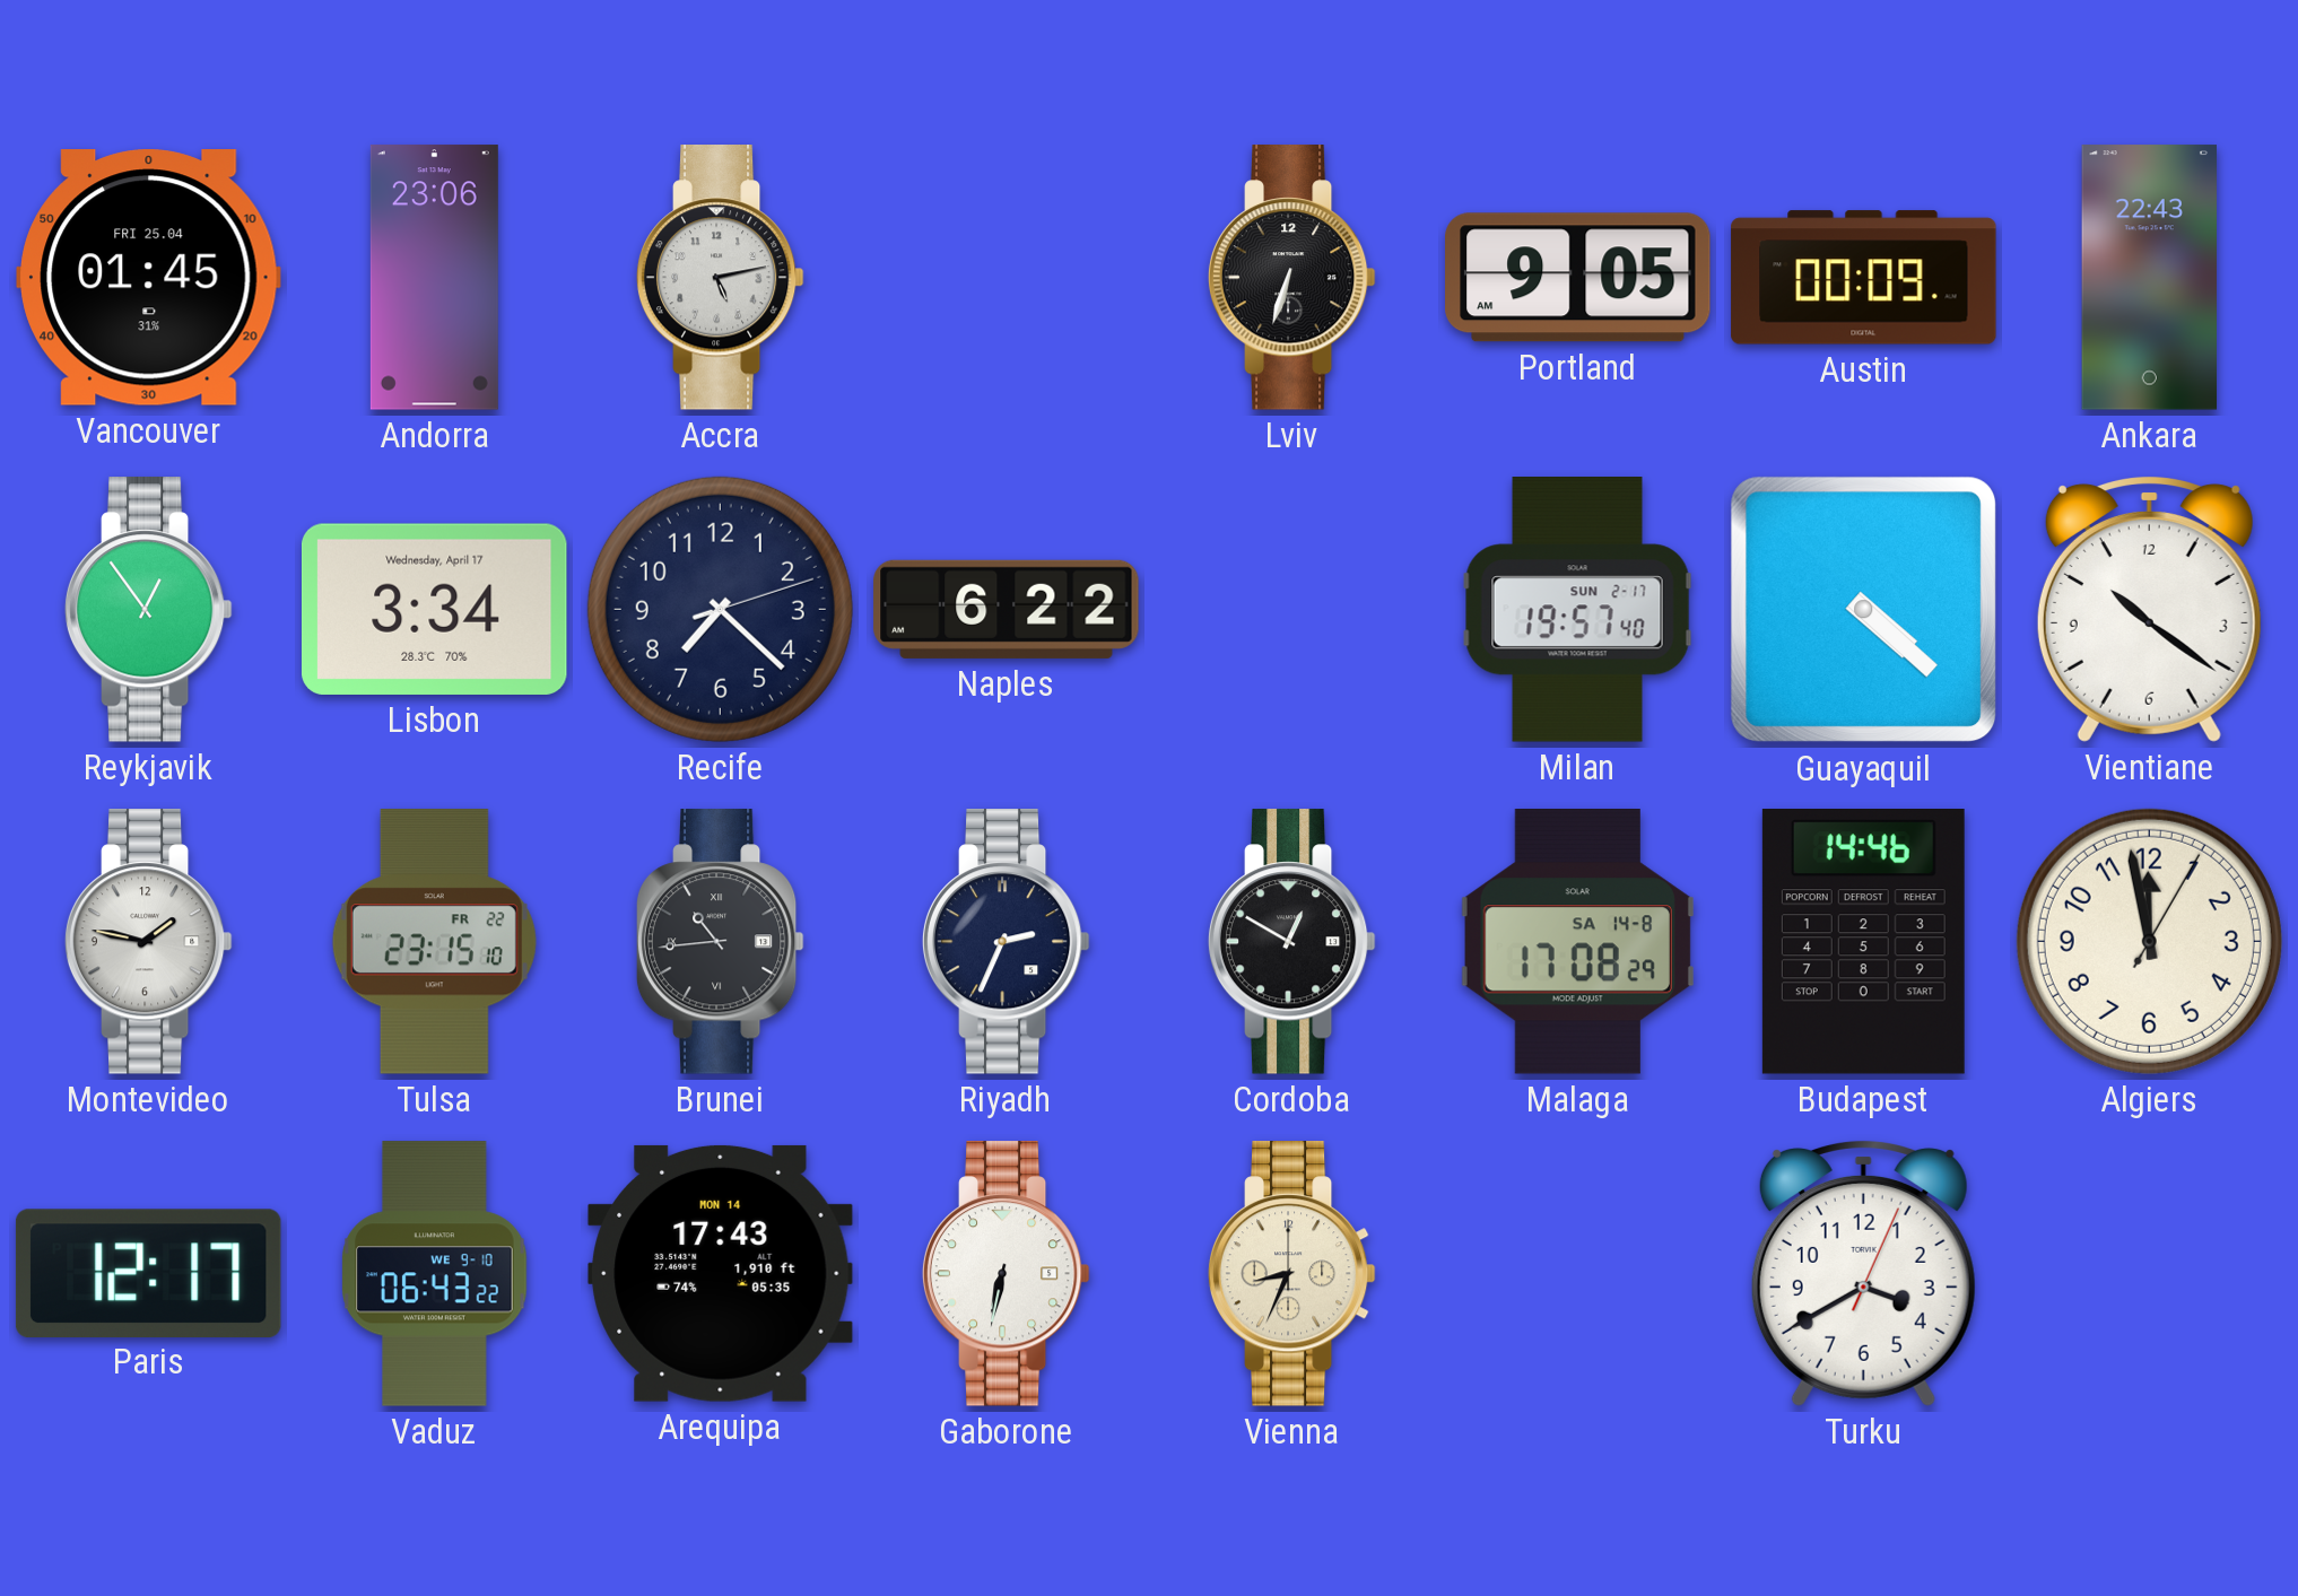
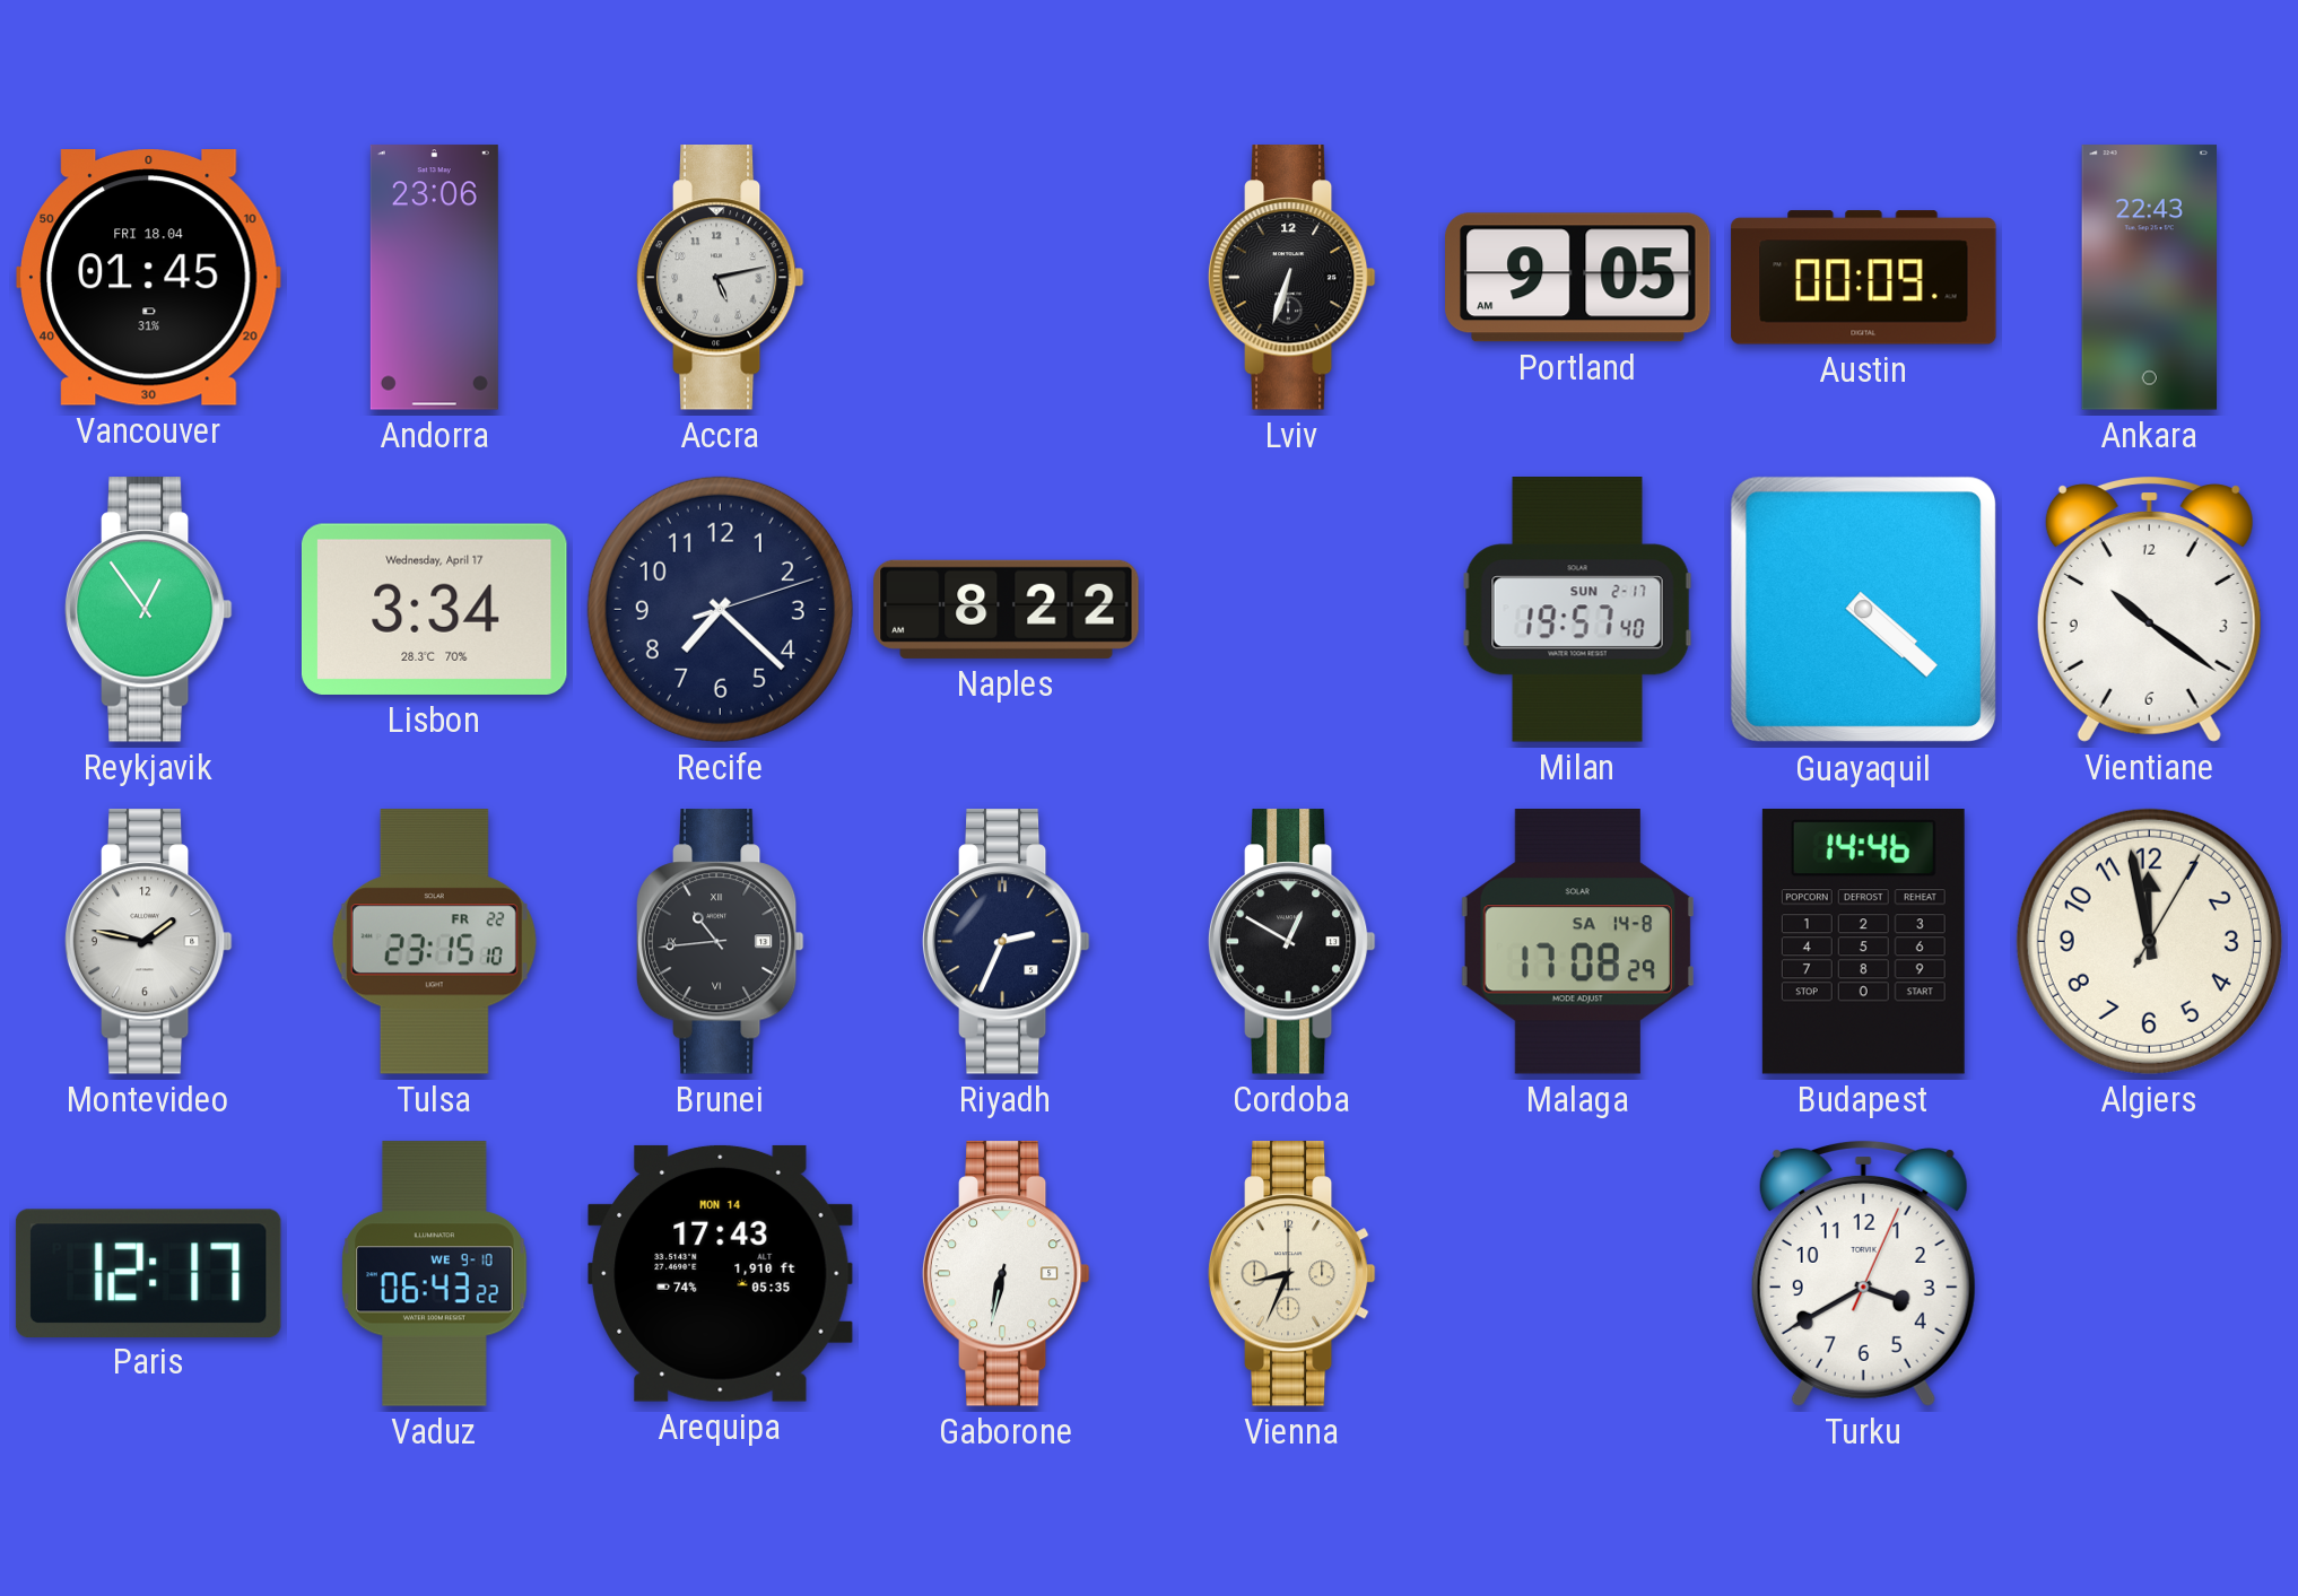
Vancouver date: FRI 25.04 -> FRI 18.04
Naples: 6:22 -> 8:22
